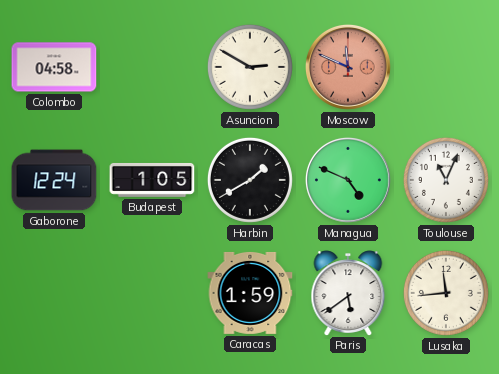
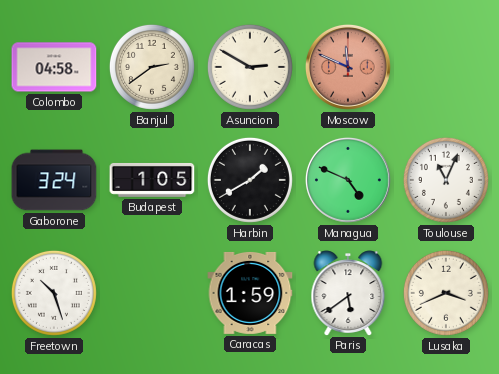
Banjul: none -> 2:39
Gaborone: 12:24 -> 3:24
Freetown: none -> 10:27
Lusaka: 11:44 -> 3:41
